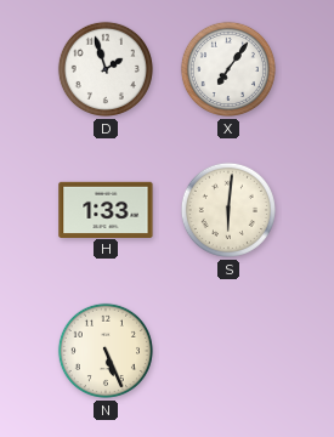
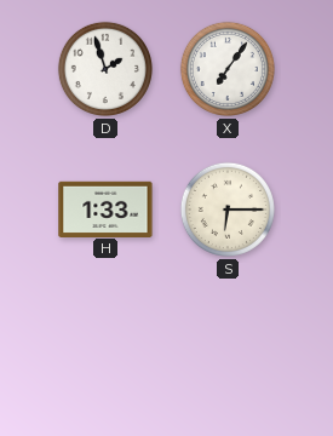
S: 6:01 -> 6:15
N: 5:26 -> none
